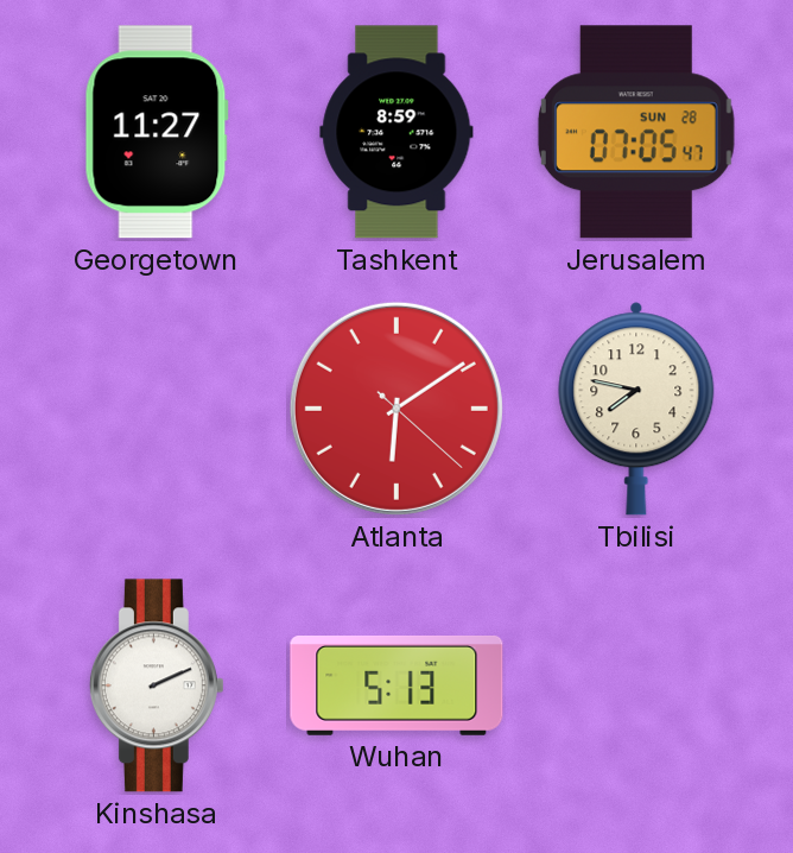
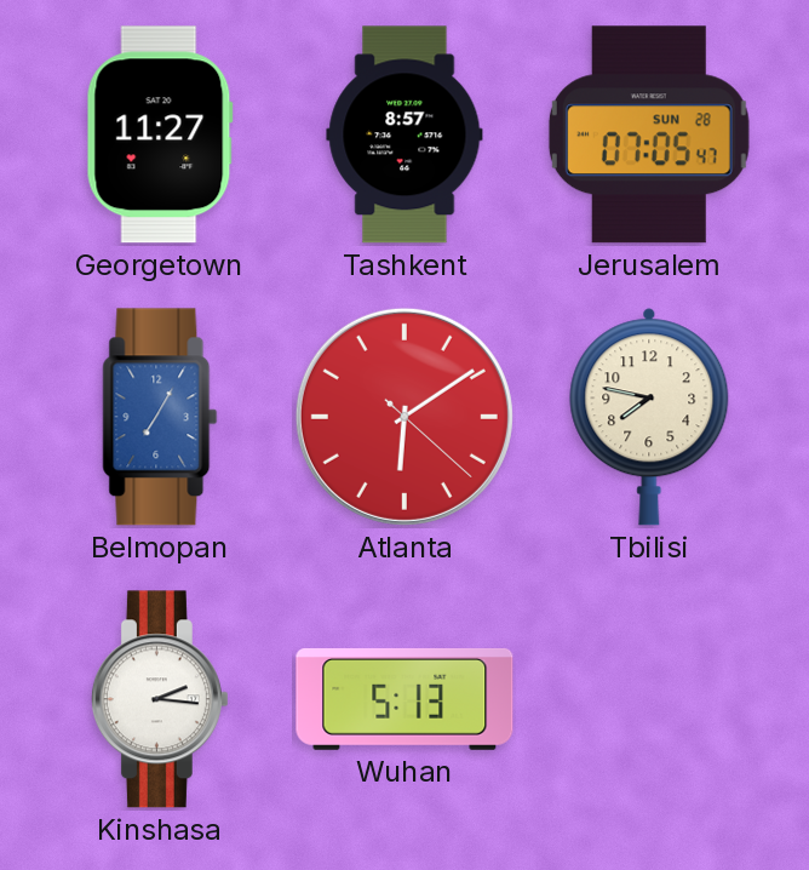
Tashkent: 8:59 -> 8:57
Belmopan: none -> 7:05
Kinshasa: 2:11 -> 2:16
